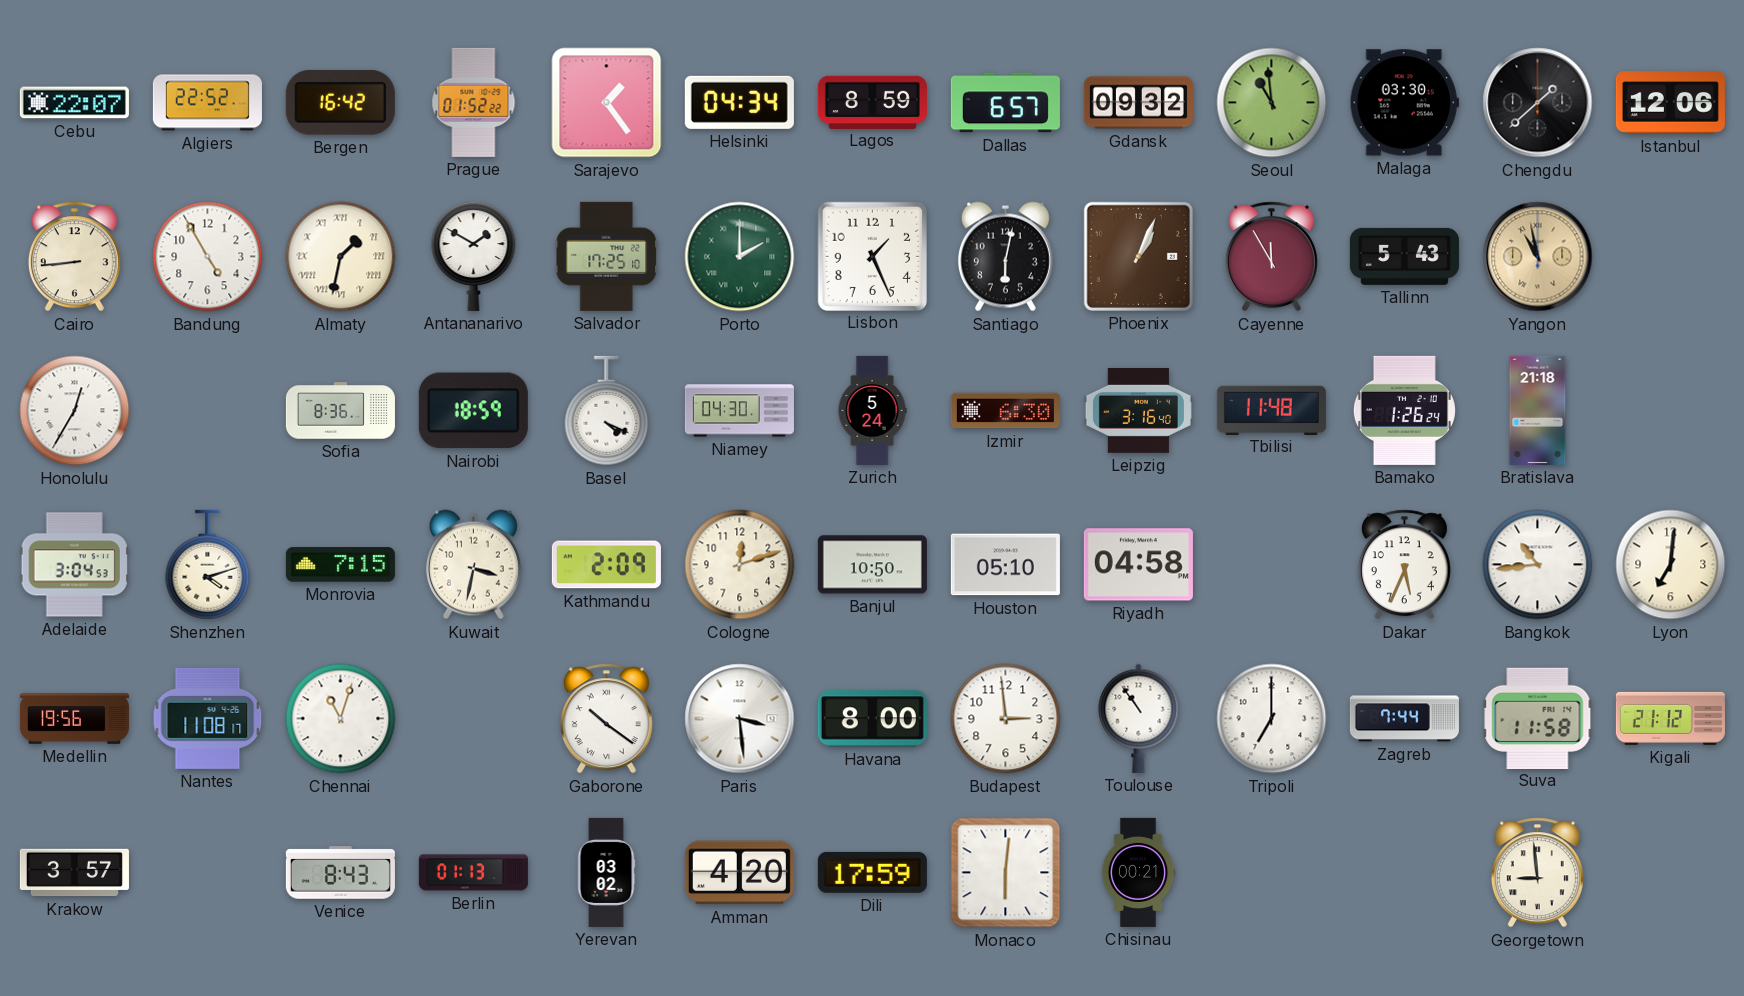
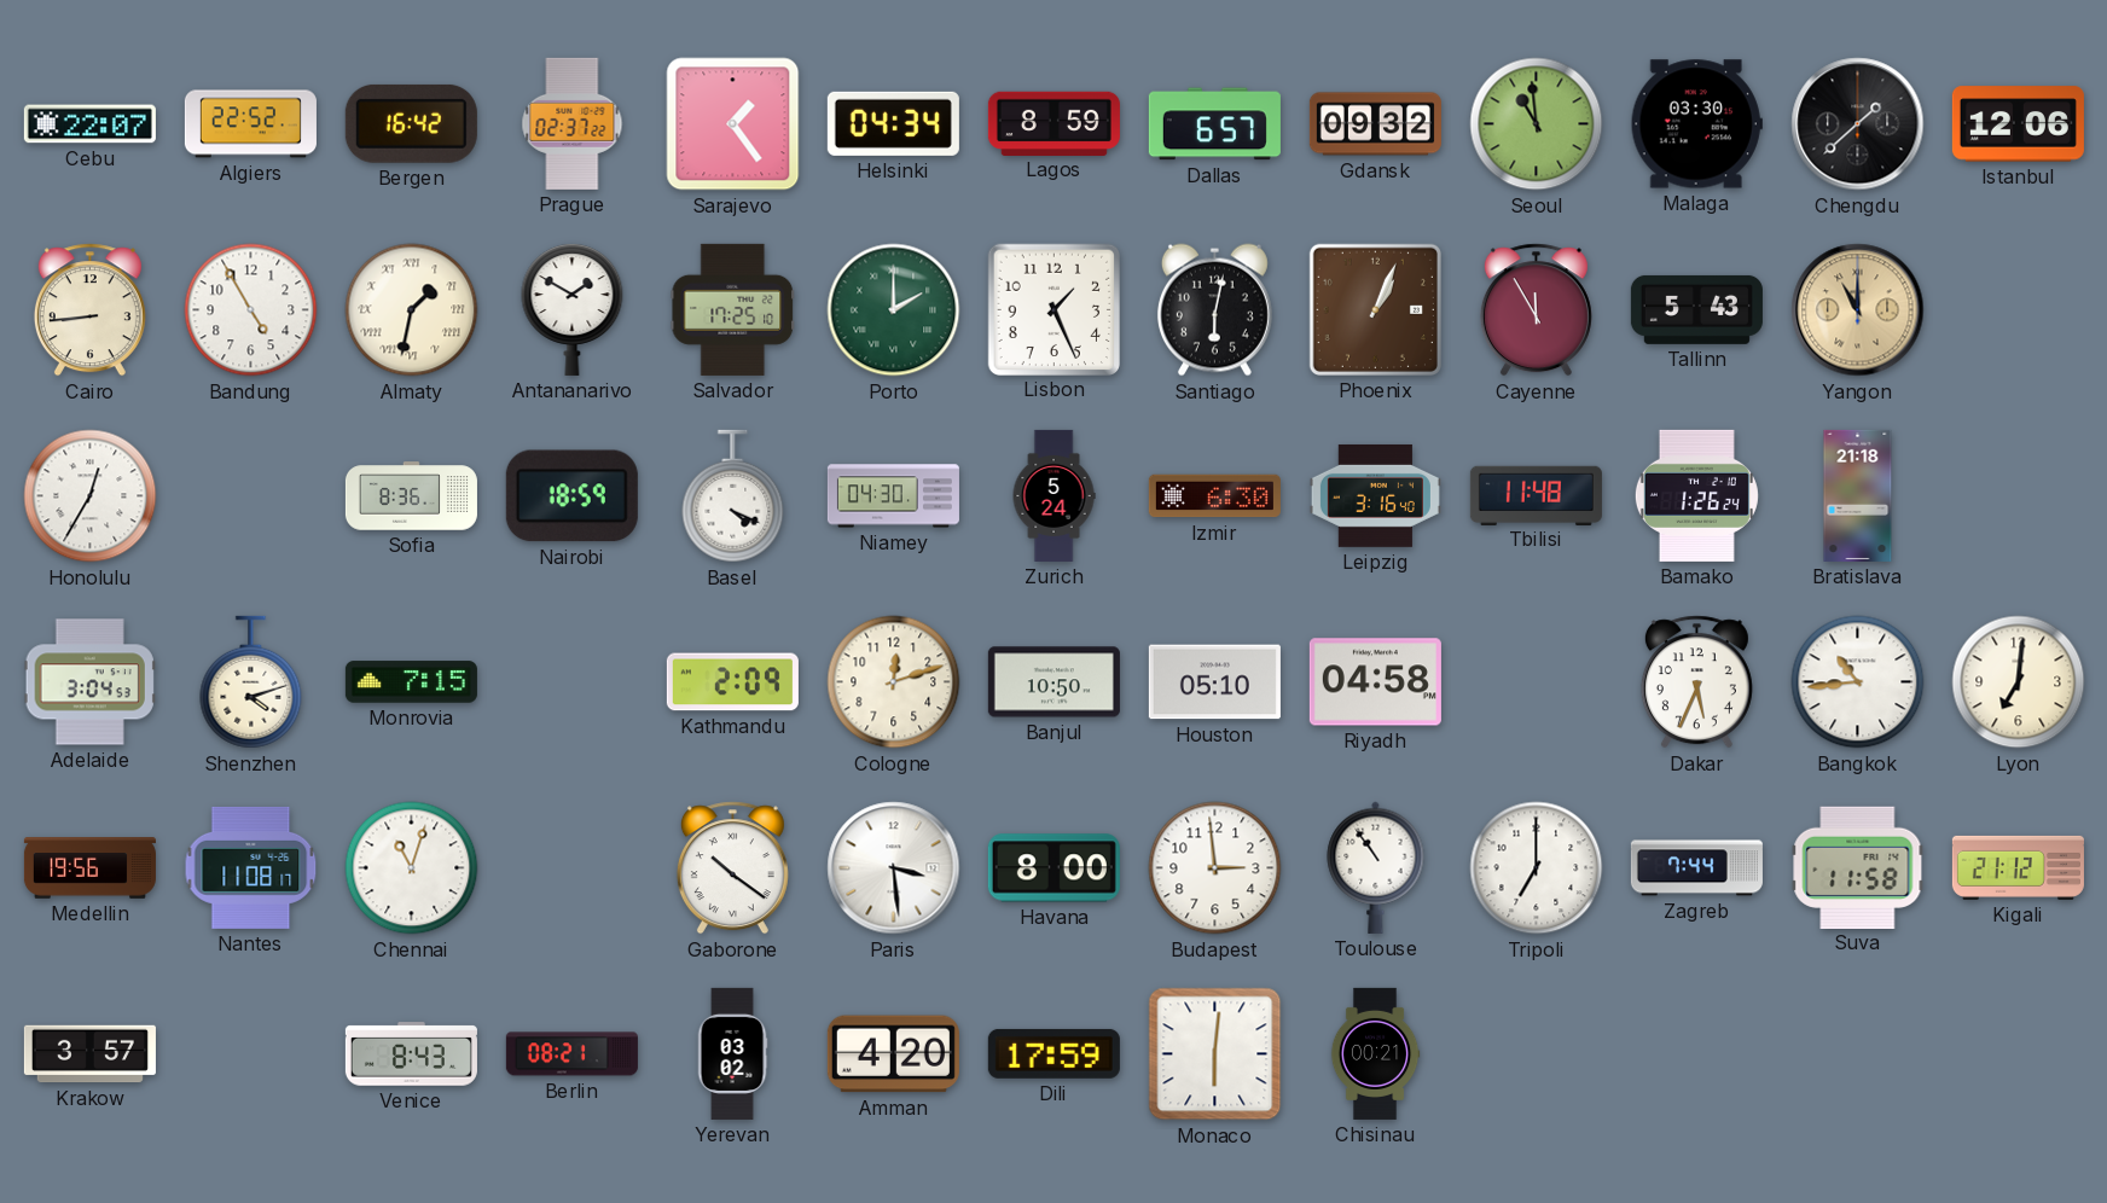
Prague: 01:52 -> 02:37
Yangon: 10:58 -> 11:00
Kuwait: 3:32 -> none
Berlin: 01:13 -> 08:21
Georgetown: 8:59 -> none
